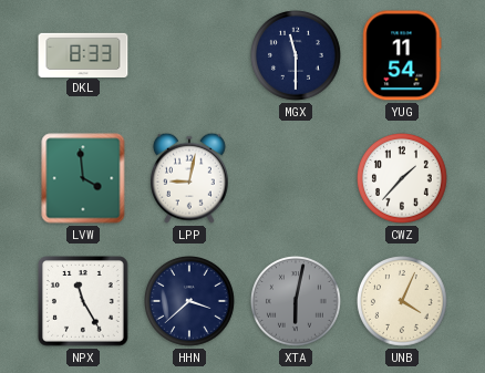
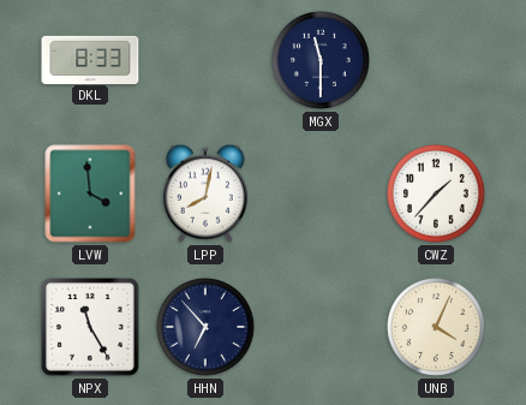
YUG: 11:54 -> none
LPP: 9:02 -> 8:02
HHN: 3:38 -> 6:53
XTA: 6:02 -> none
